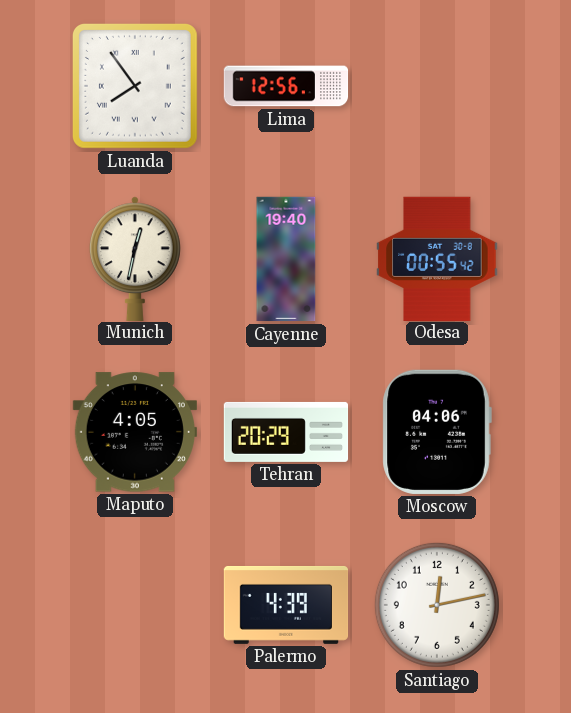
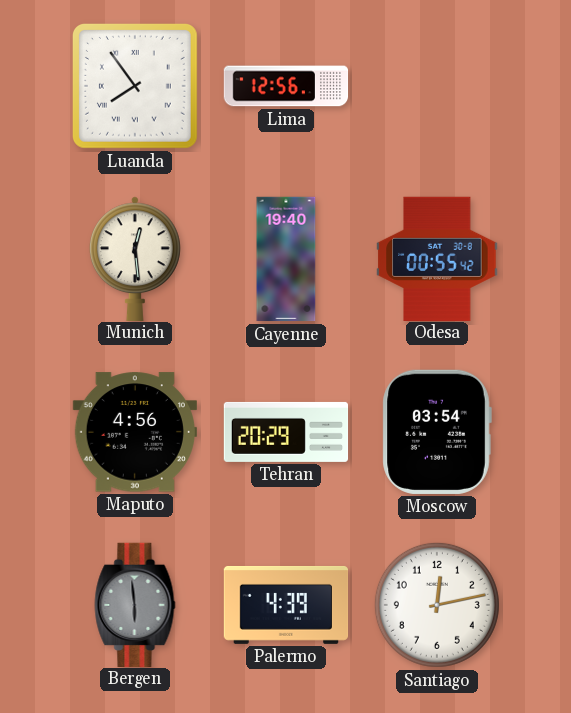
Munich: 12:32 -> 12:29
Maputo: 4:05 -> 4:56
Moscow: 04:06 -> 03:54
Bergen: none -> 5:59
